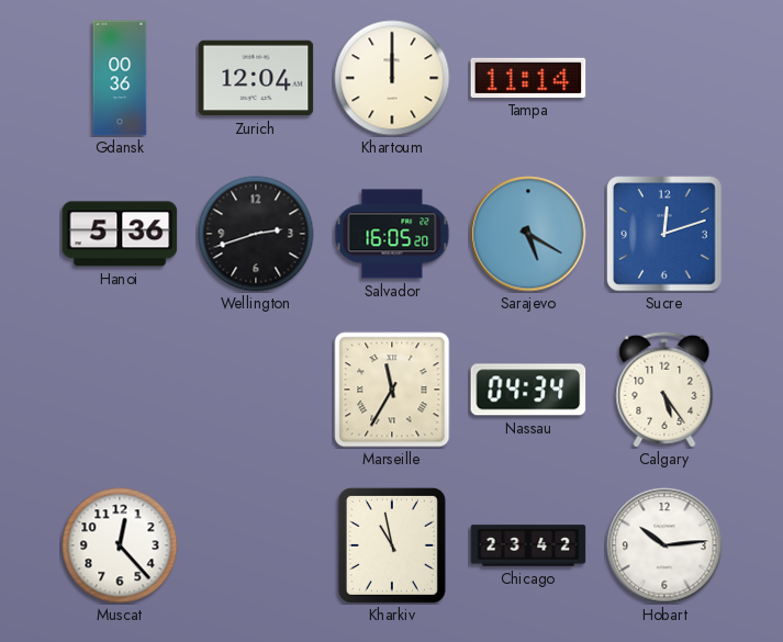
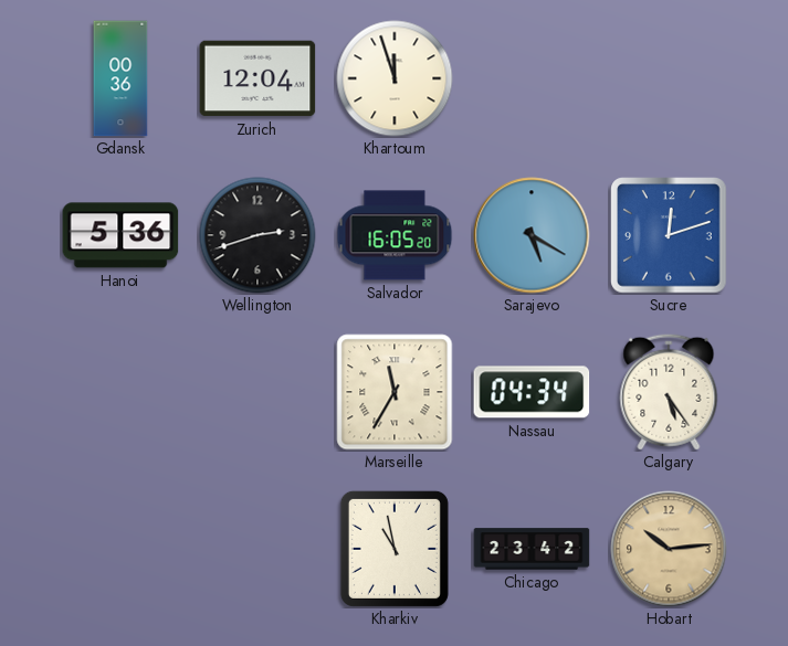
Khartoum: 12:00 -> 11:57
Tampa: 11:14 -> none
Muscat: 12:23 -> none
Hobart dial: white -> champagne
